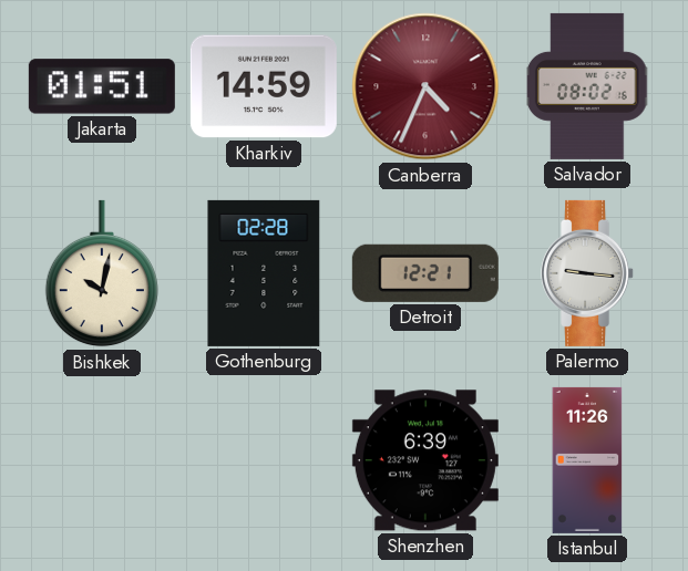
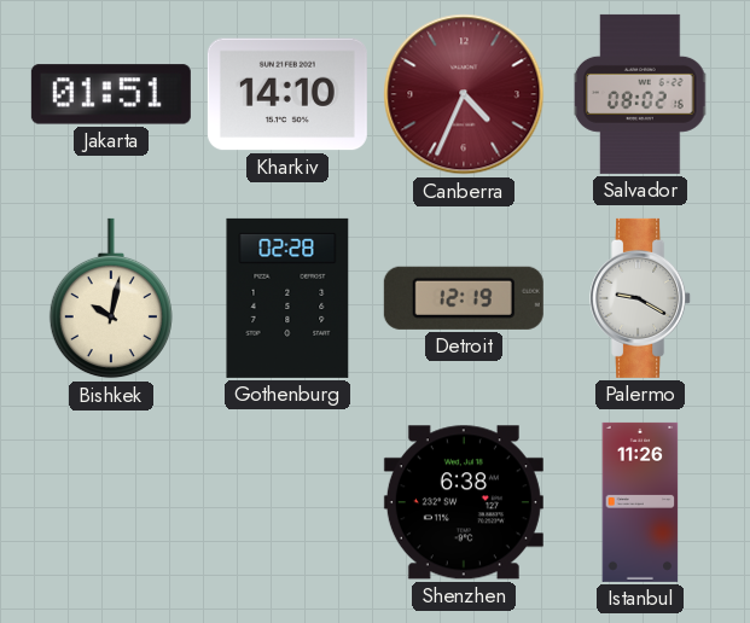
Kharkiv: 14:59 -> 14:10
Detroit: 12:21 -> 12:19
Palermo: 9:16 -> 9:20
Shenzhen: 6:39 -> 6:38
